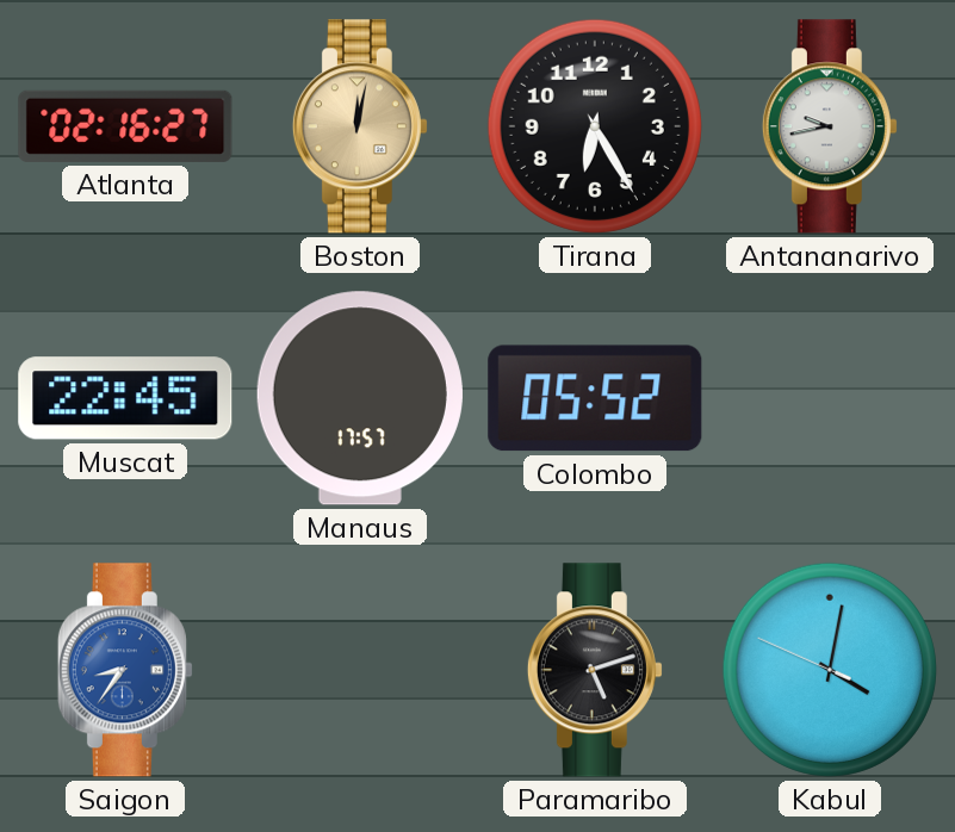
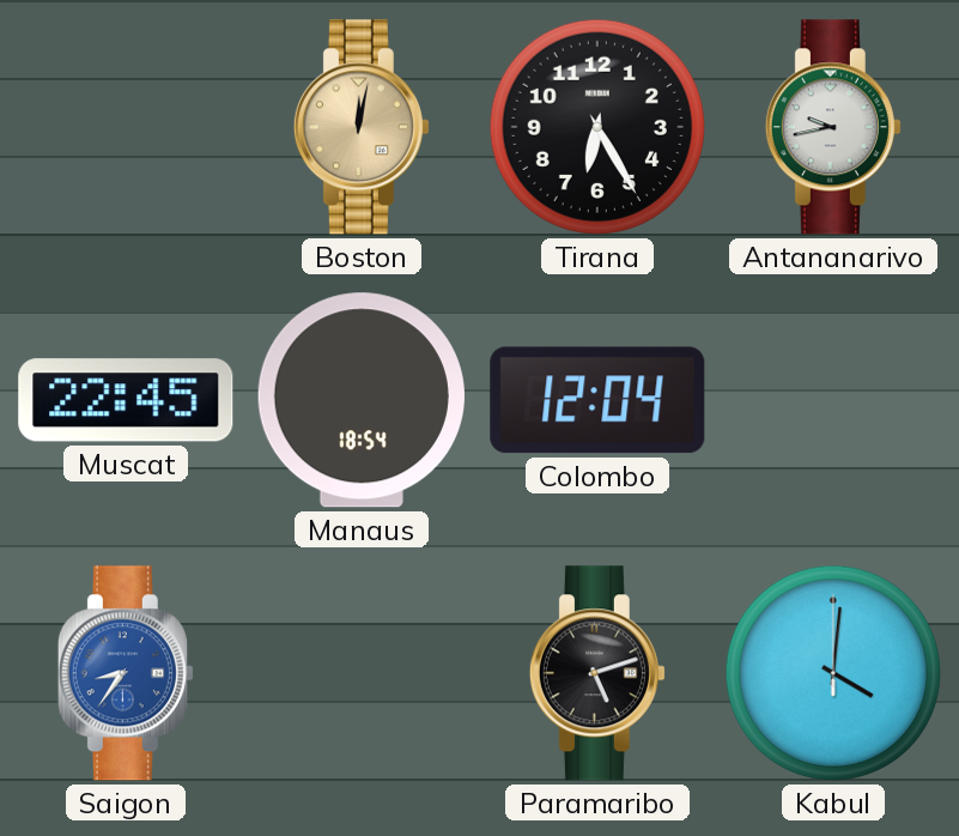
Atlanta: 02:16 -> none
Manaus: 17:57 -> 18:54
Colombo: 05:52 -> 12:04
Kabul: 4:01:49 -> 4:01:00
